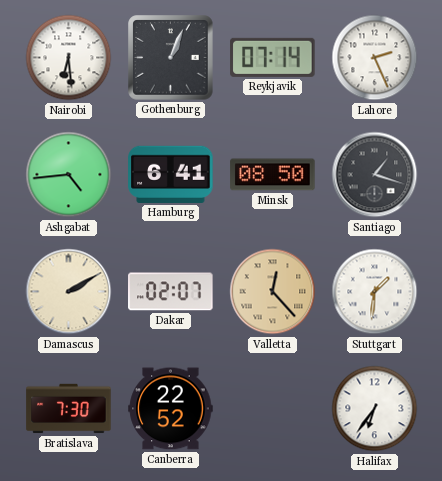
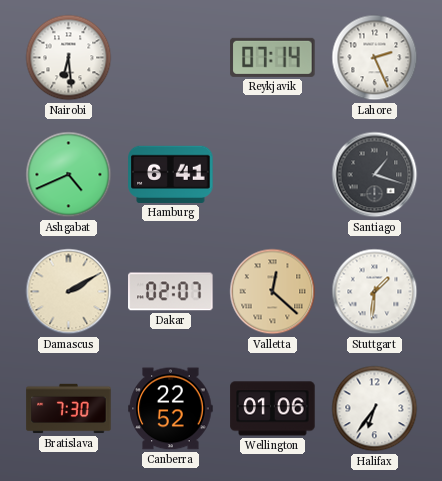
Gothenburg: 1:04 -> none
Ashgabat: 4:44 -> 4:41
Minsk: 08:50 -> none
Valletta: 12:23 -> 12:22
Wellington: none -> 01:06
